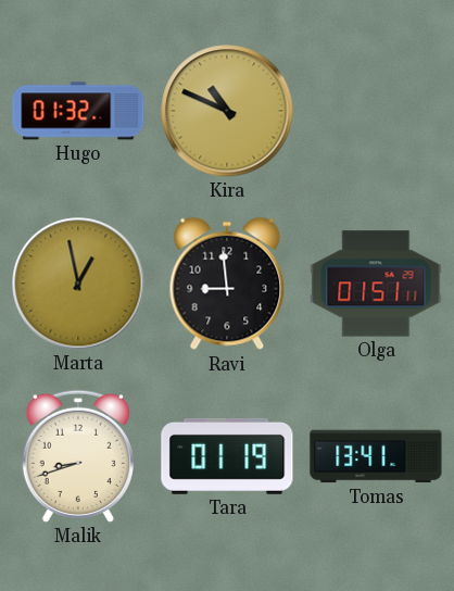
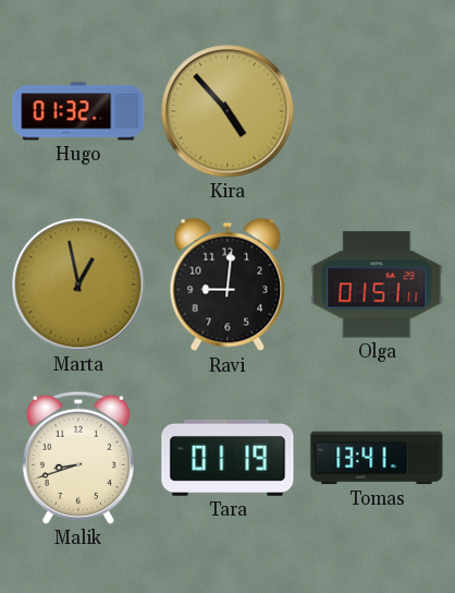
Kira: 10:49 -> 4:53
Ravi: 8:59 -> 9:01
